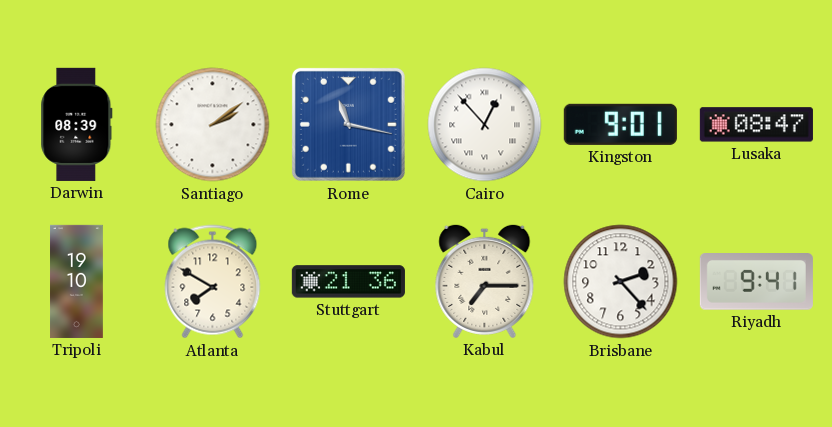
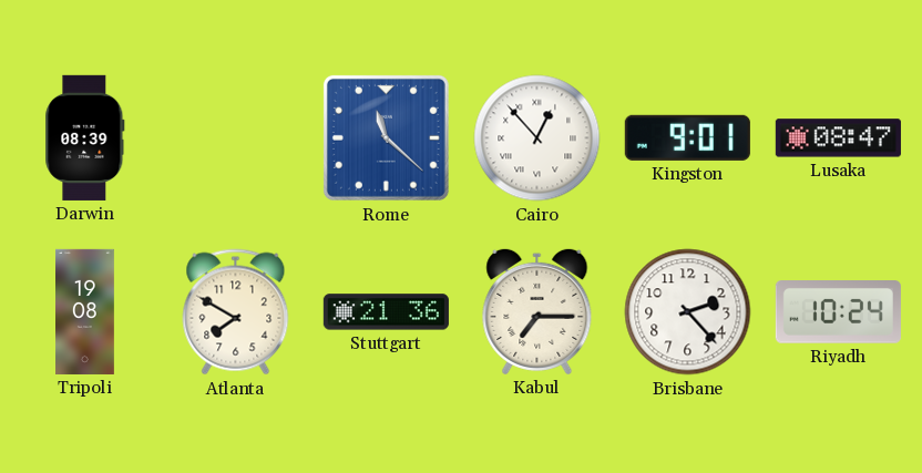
Santiago: 2:09 -> none
Rome: 11:17 -> 11:22
Tripoli: 19:10 -> 19:08
Riyadh: 9:41 -> 10:24
